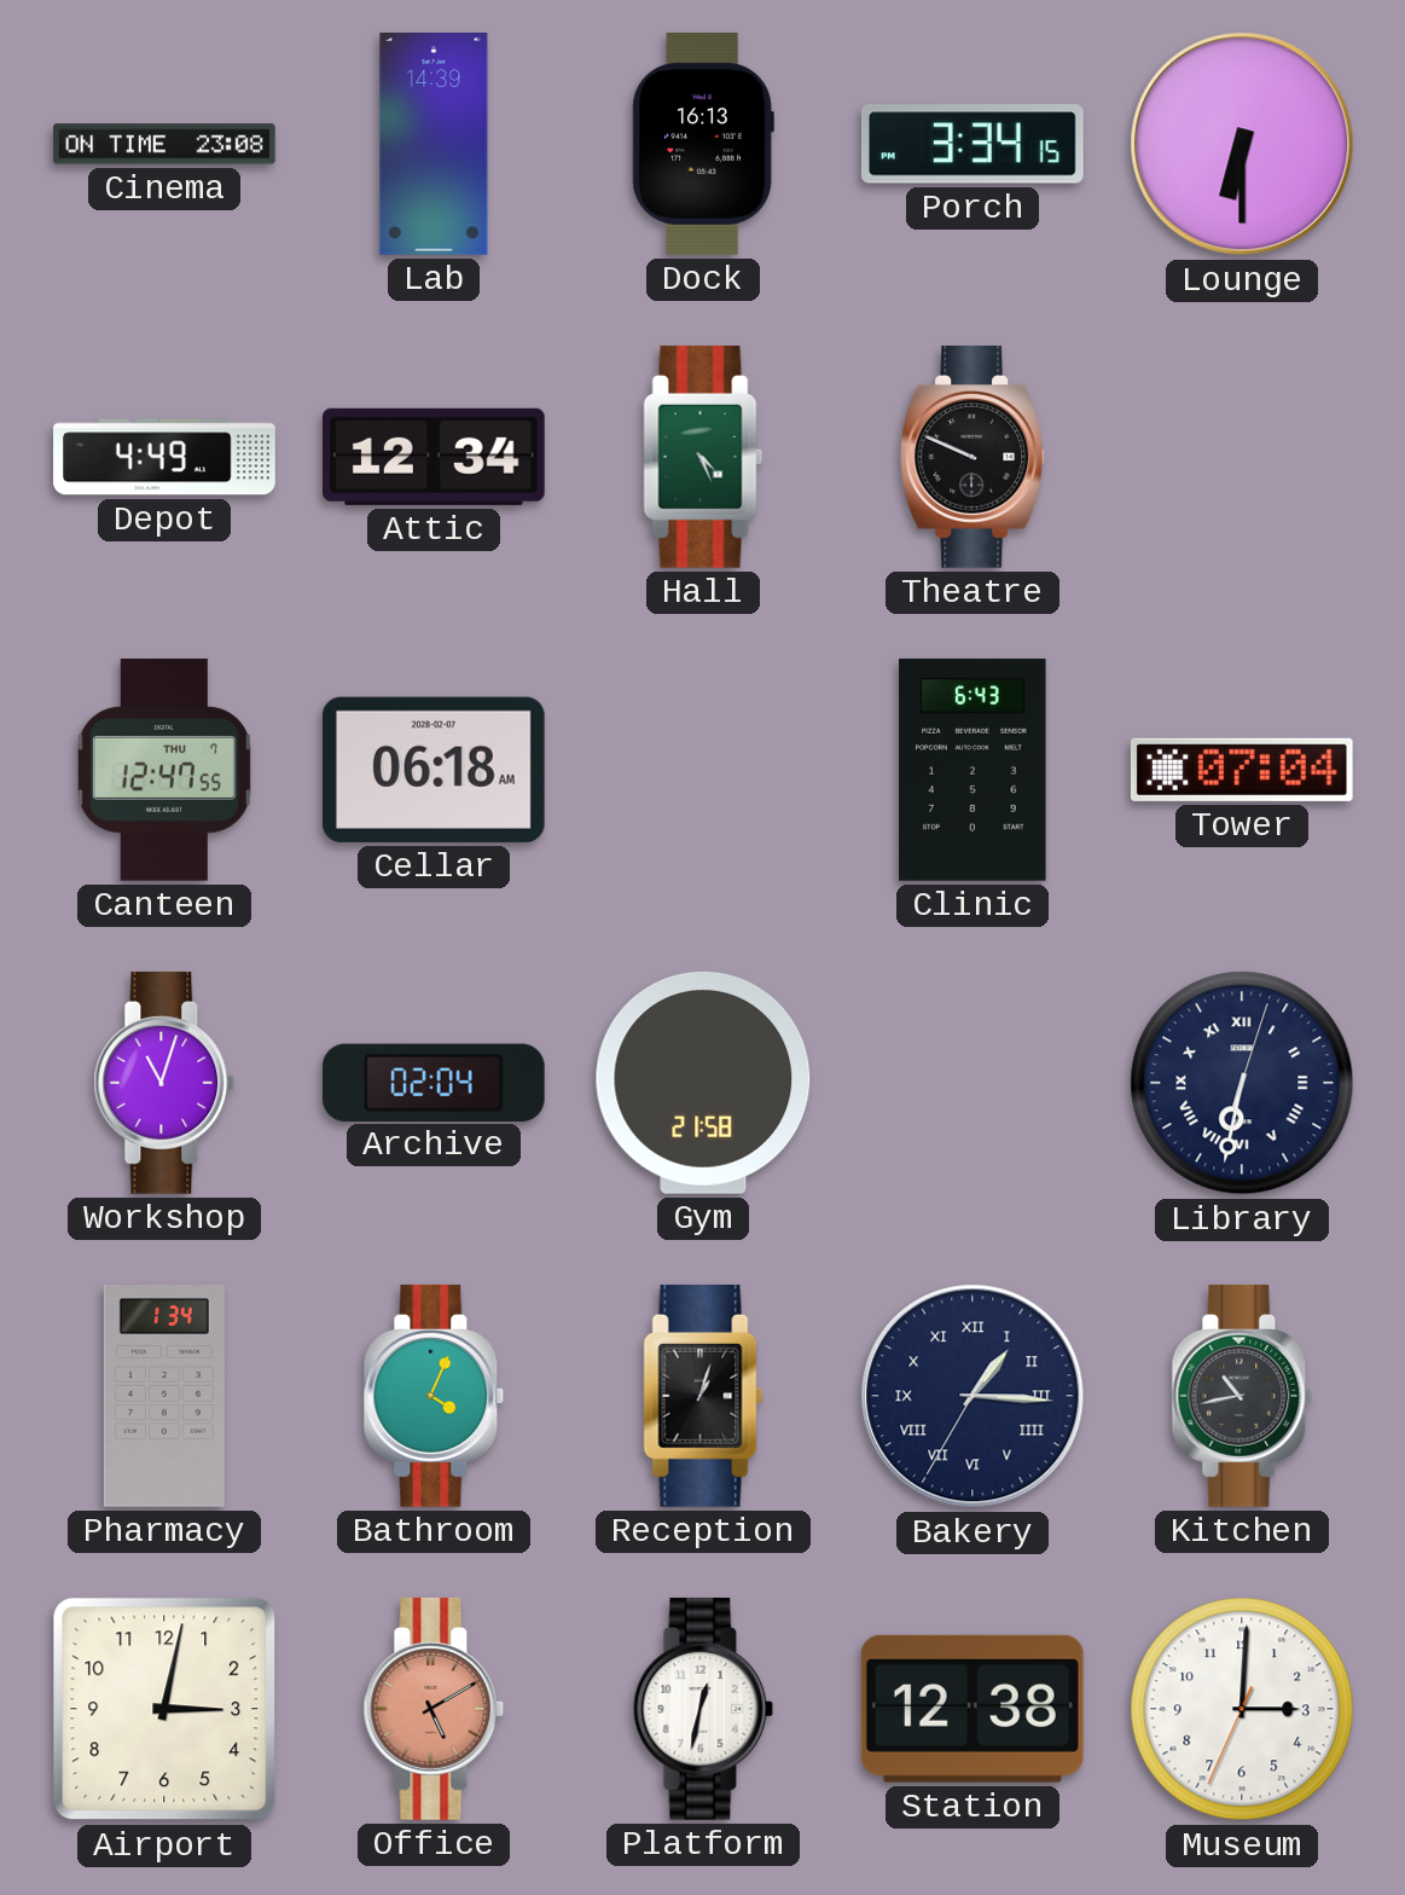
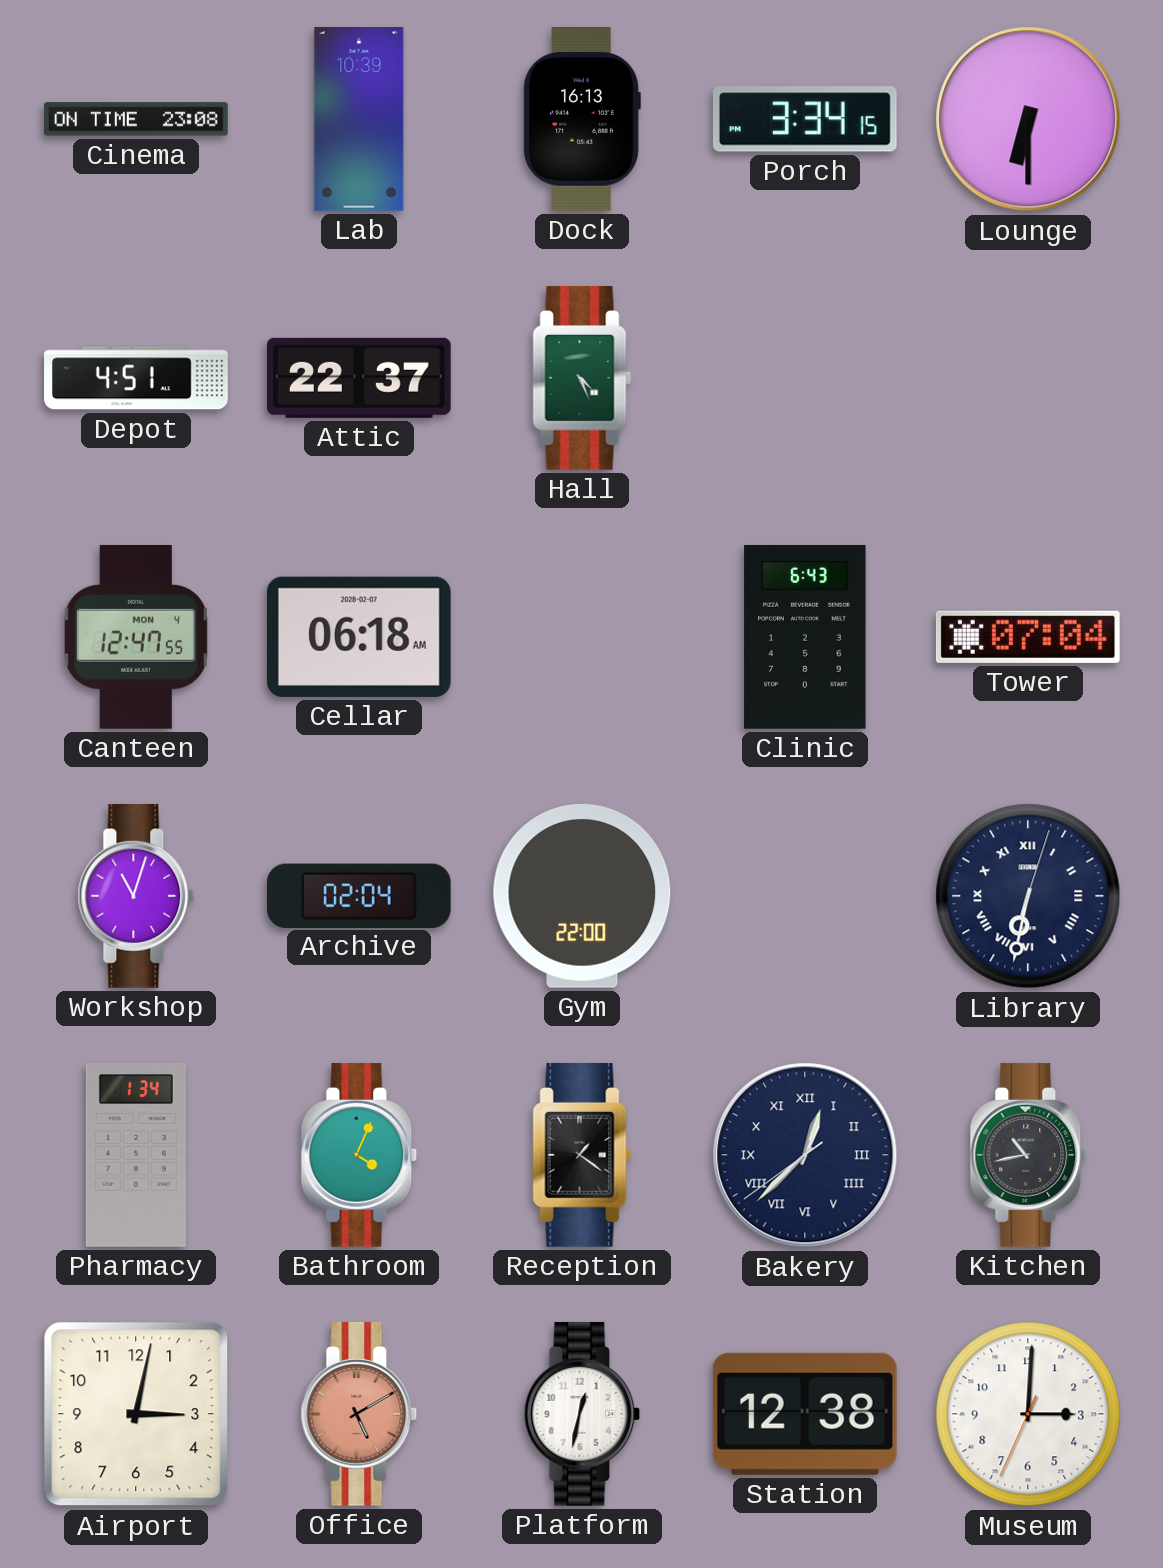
Lab: 14:39 -> 10:39
Depot: 4:49 -> 4:51
Attic: 12:34 -> 22:37
Theatre: 9:49 -> none
Canteen date: THU 7 -> MON 4
Gym: 21:58 -> 22:00
Reception: 1:03 -> 1:21
Bakery: 1:15 -> 12:37
